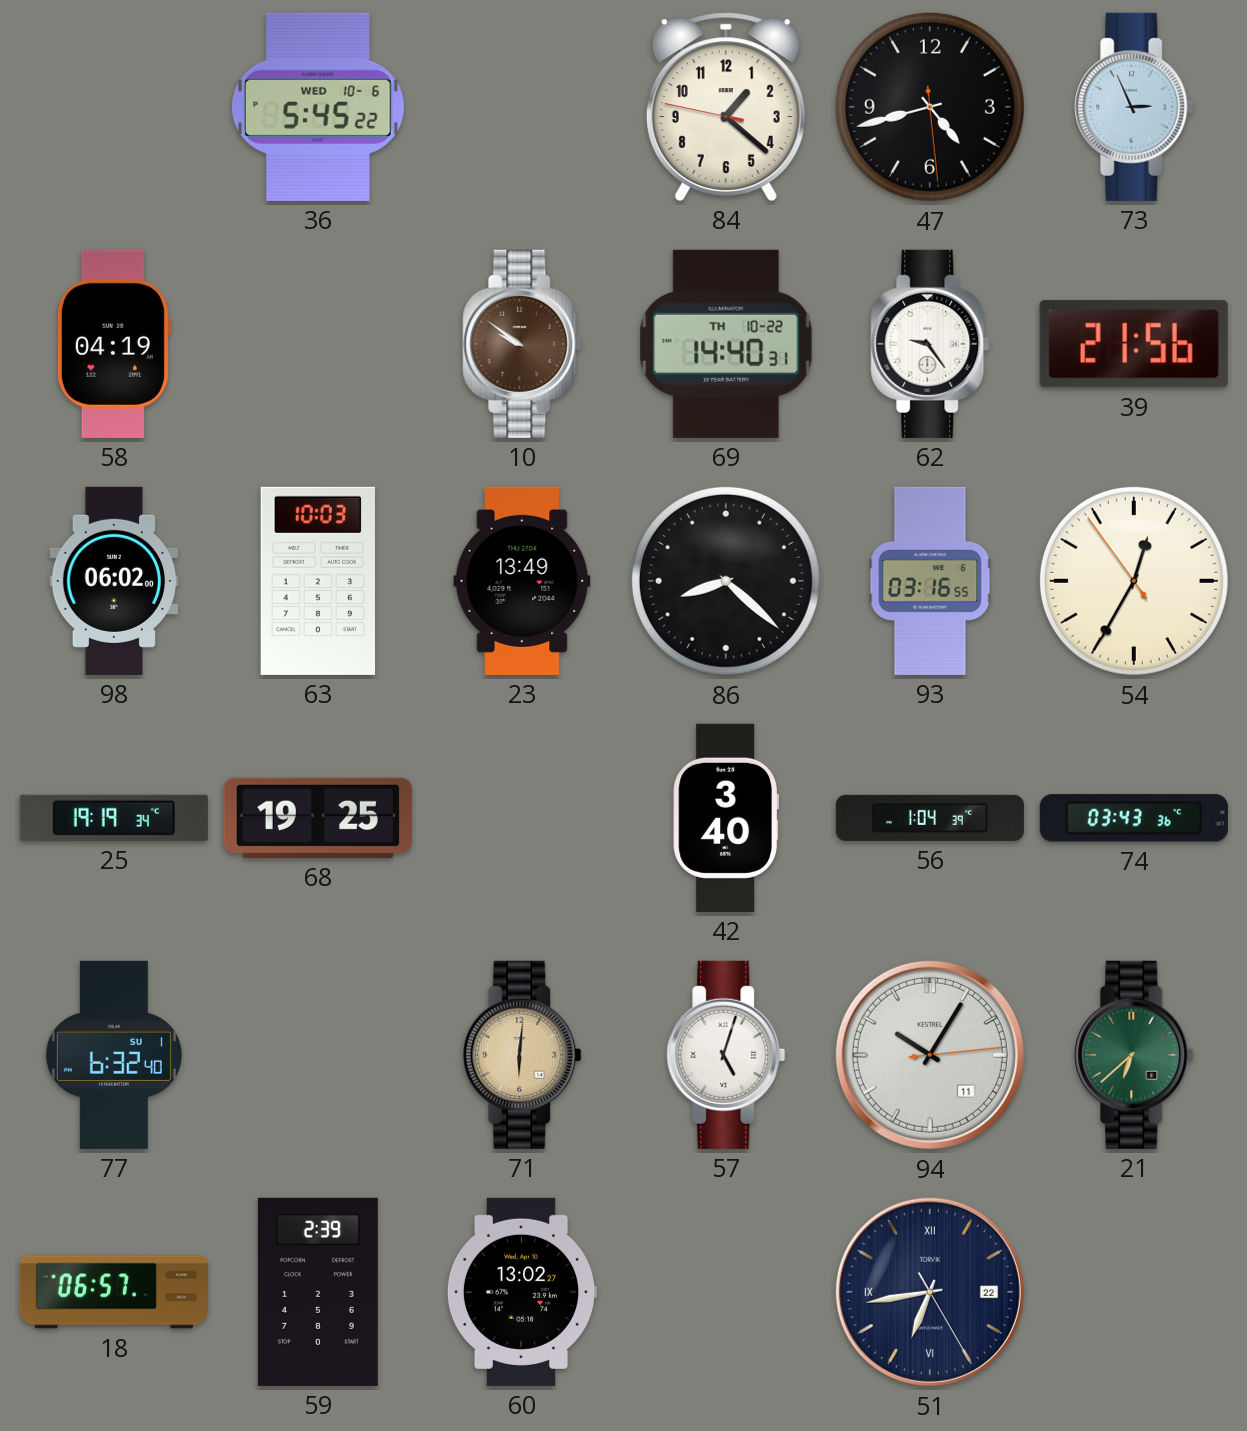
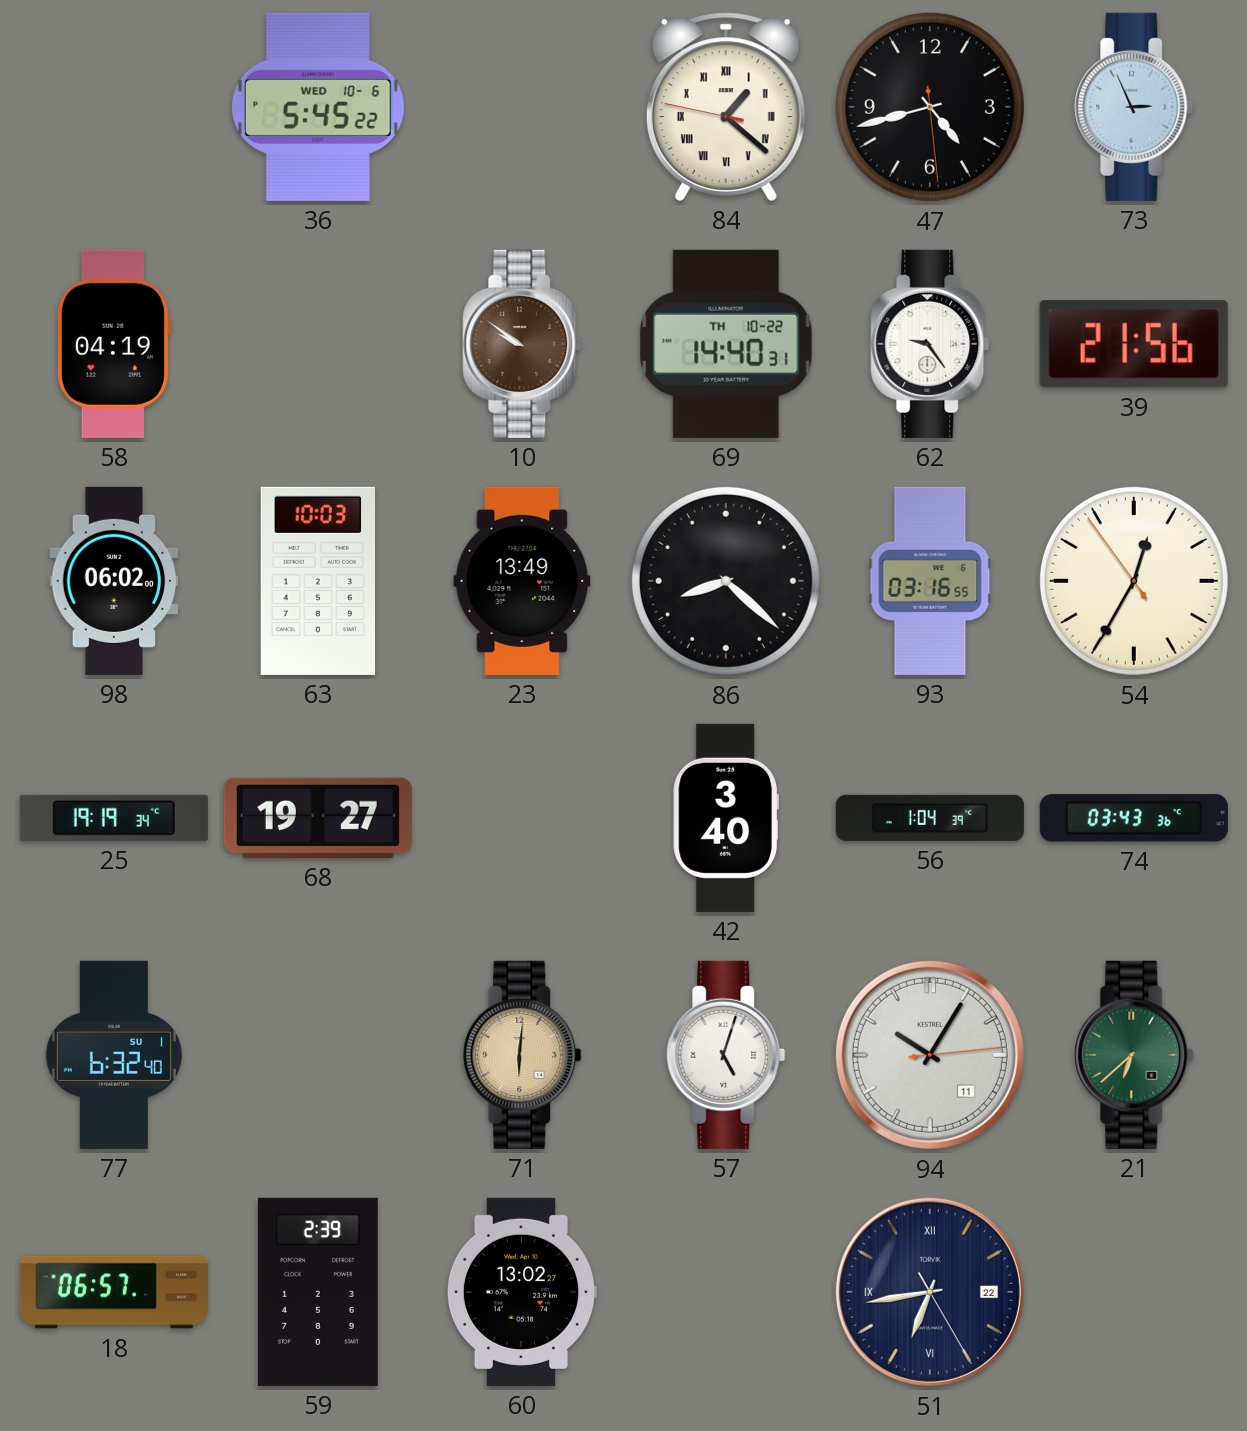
84 numerals: Arabic -> Roman
68: 19:25 -> 19:27
